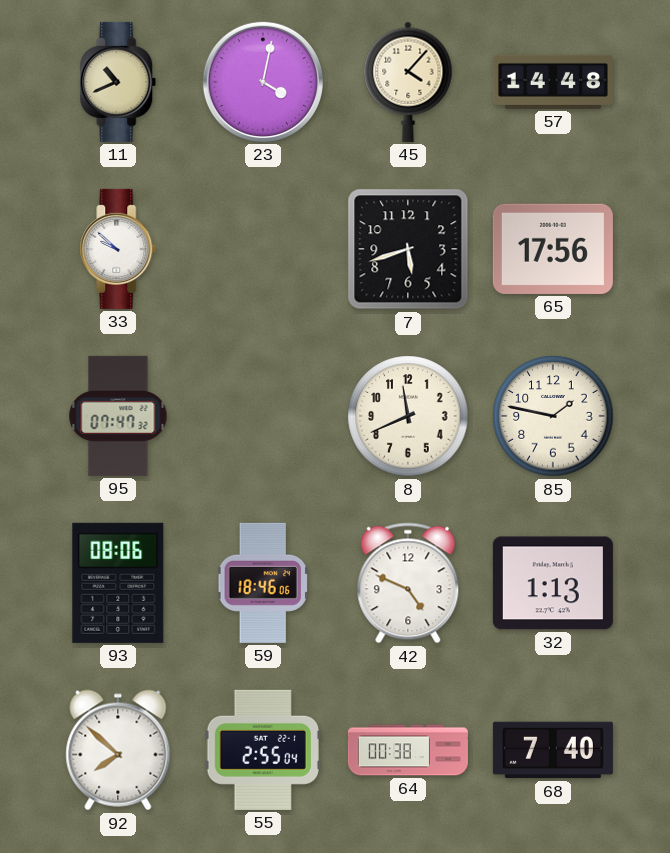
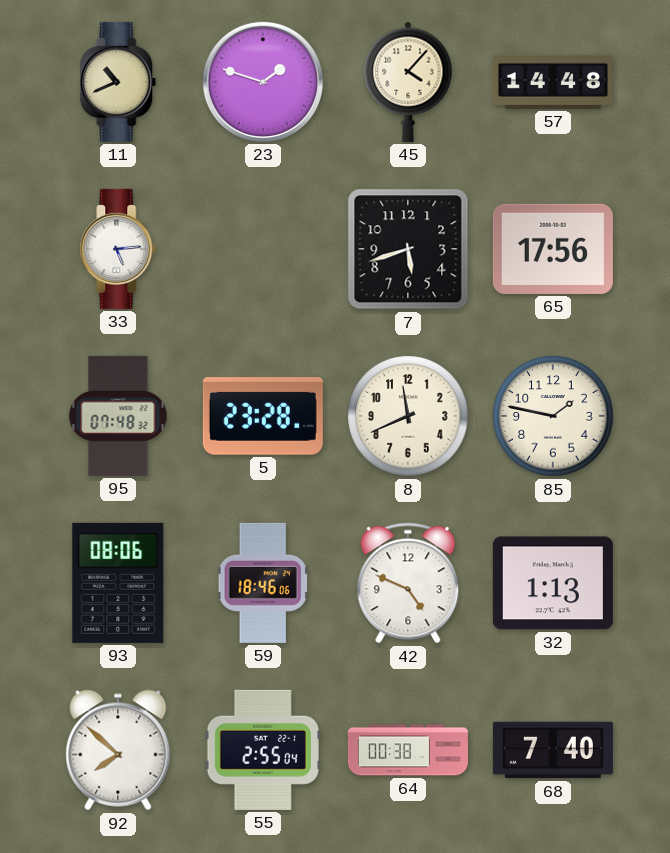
23: 4:02 -> 1:48
33: 9:52 -> 5:14
95: 07:47 -> 07:48
5: none -> 23:28
